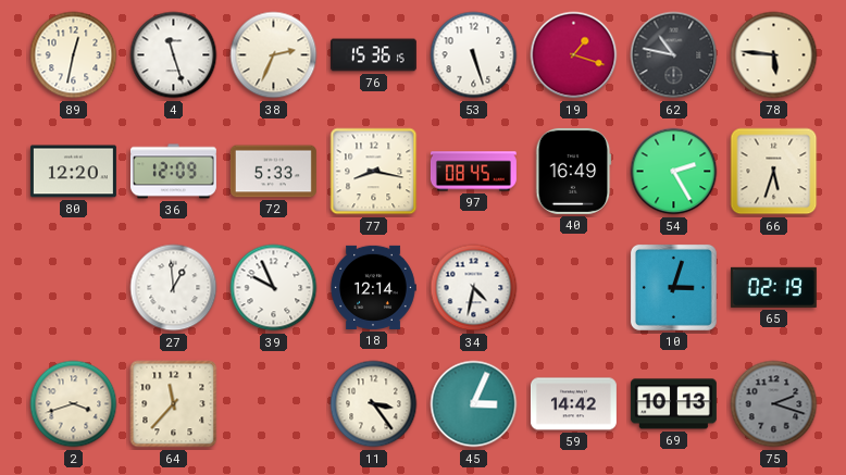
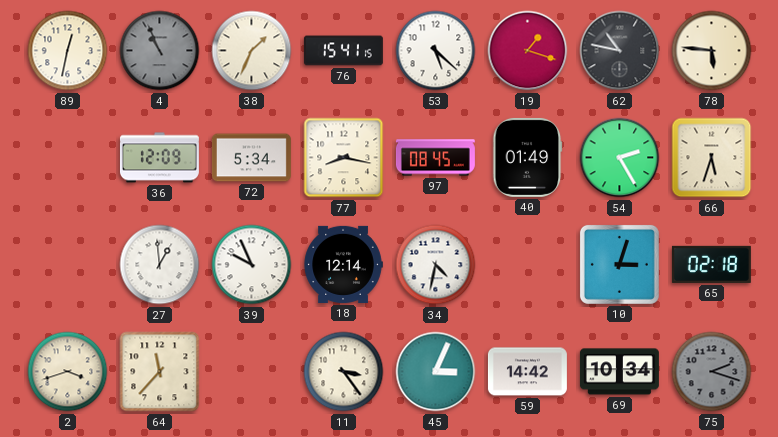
4: 11:27 -> 10:56
4 dial: white -> grey
38: 2:34 -> 1:34
76: 15:36 -> 15:41
53: 5:27 -> 5:22
80: 12:20 -> none
72: 5:33 -> 5:34
40: 16:49 -> 01:49
65: 02:19 -> 02:18
69: 10:13 -> 10:34
